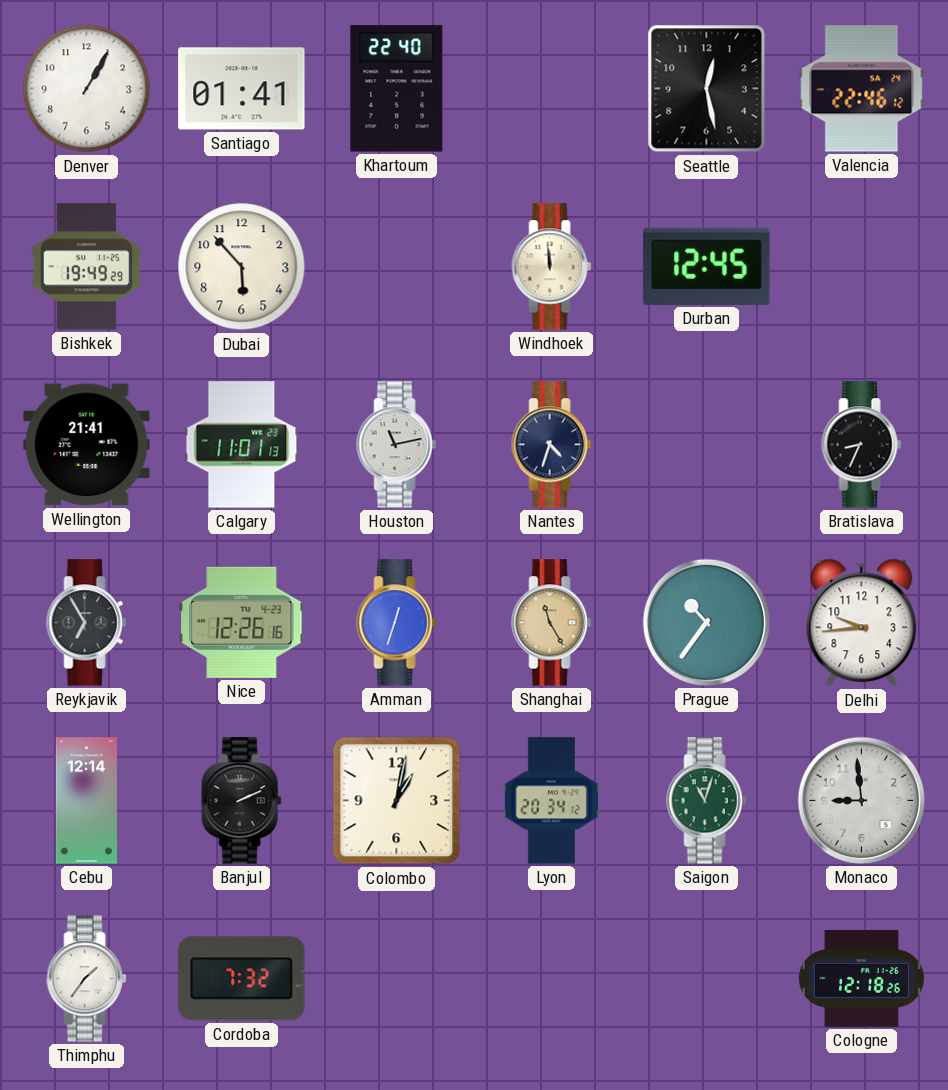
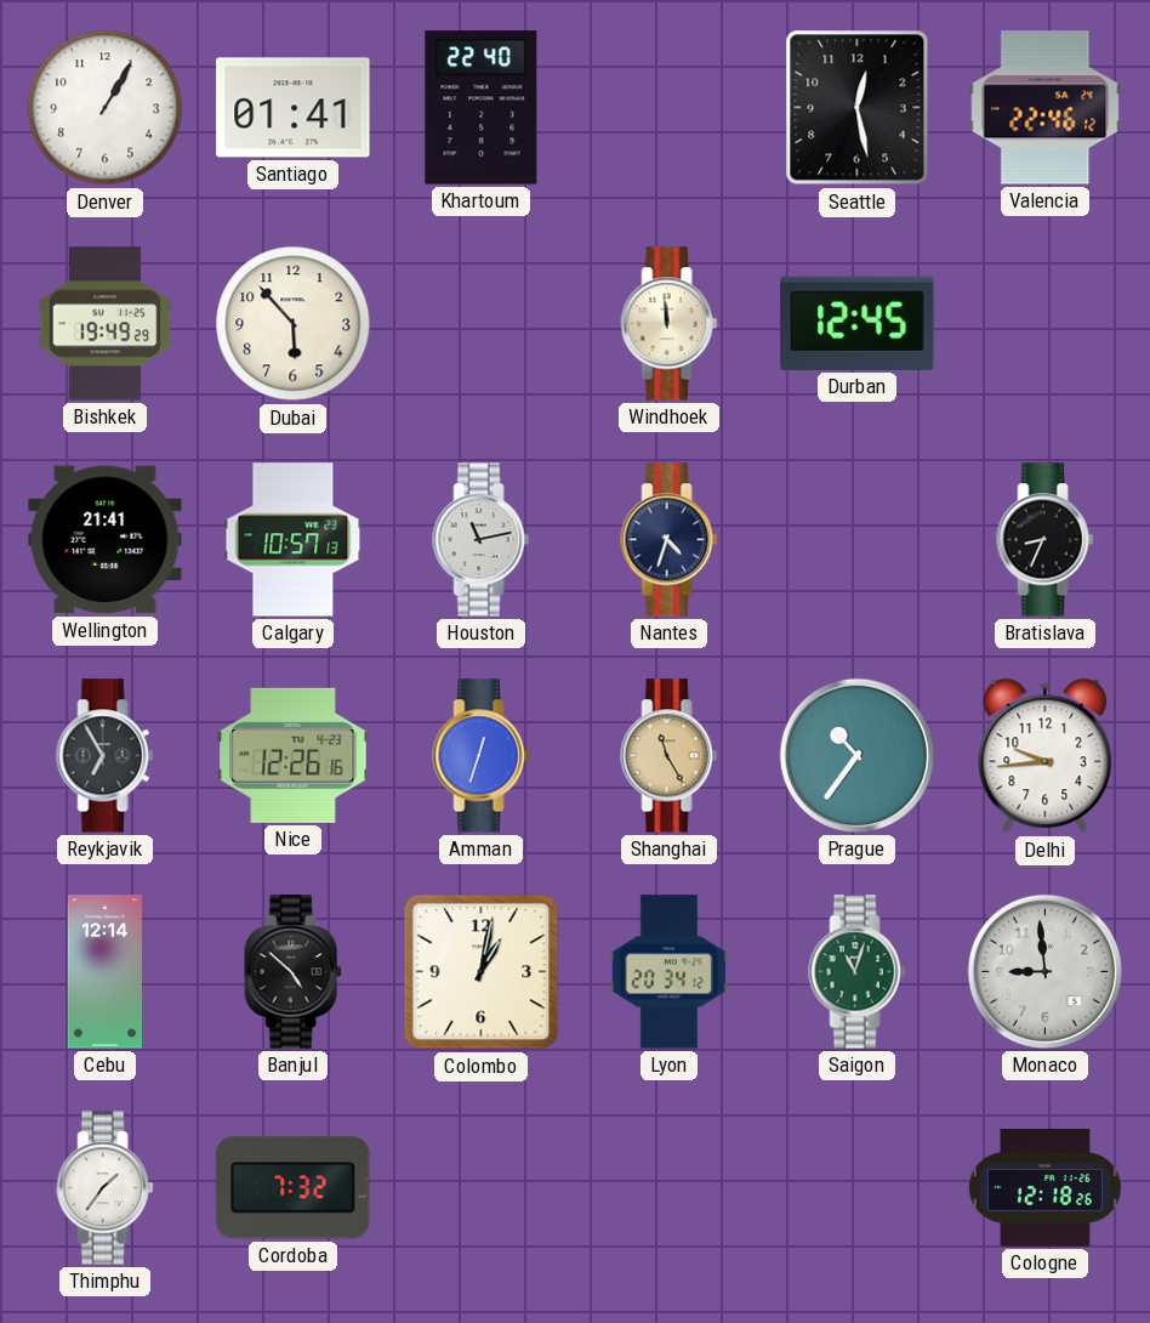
Calgary: 11:01 -> 10:57
Banjul: 2:11 -> 4:52
